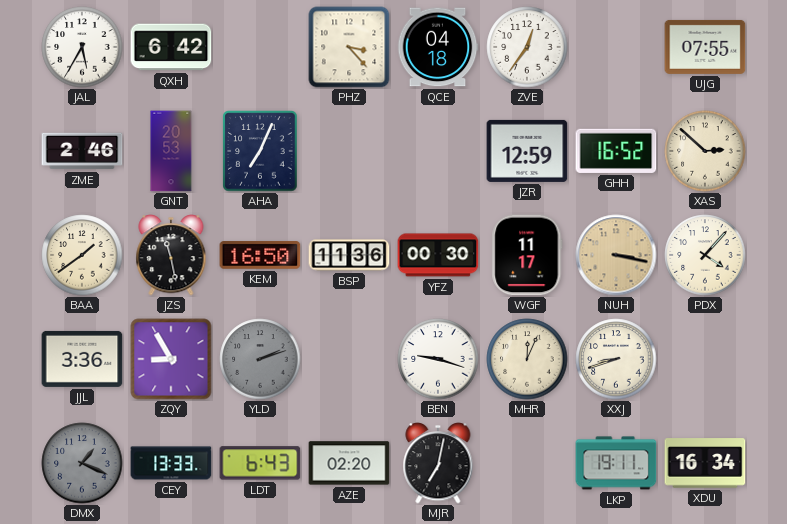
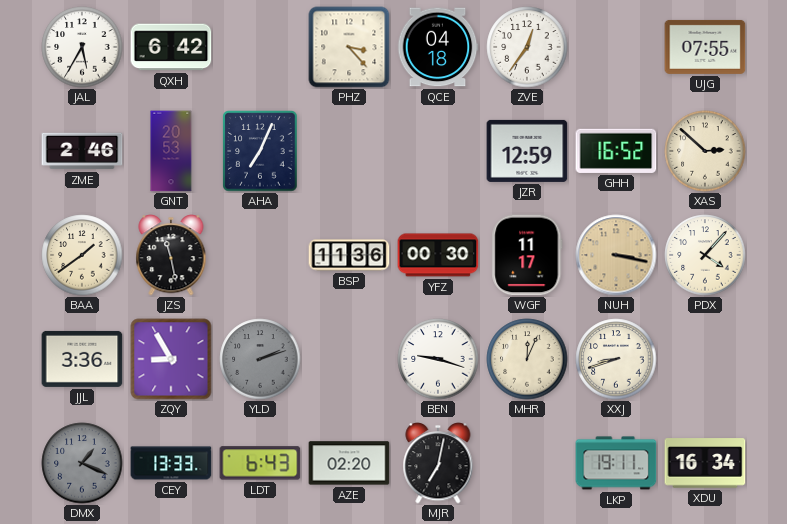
KEM: 16:50 -> none
